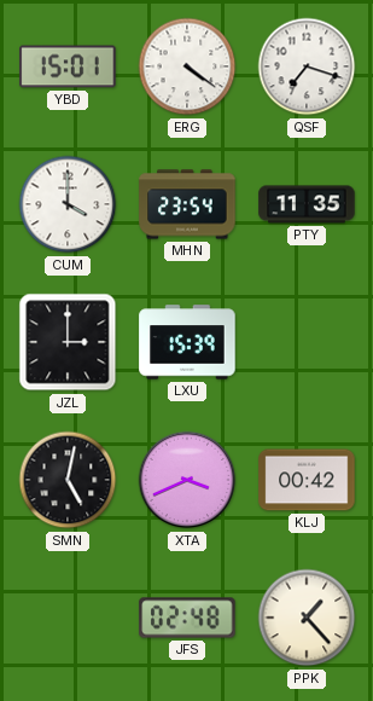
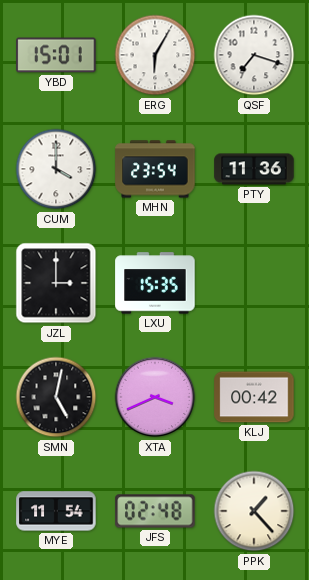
ERG: 4:21 -> 6:05
PTY: 11:35 -> 11:36
LXU: 15:39 -> 15:35
MYE: none -> 11:54
